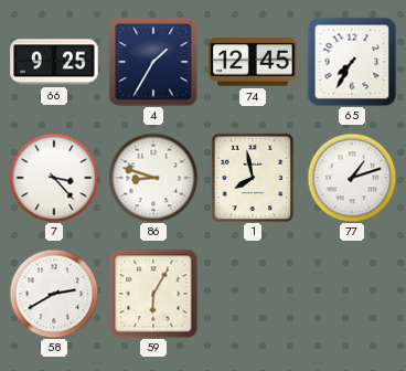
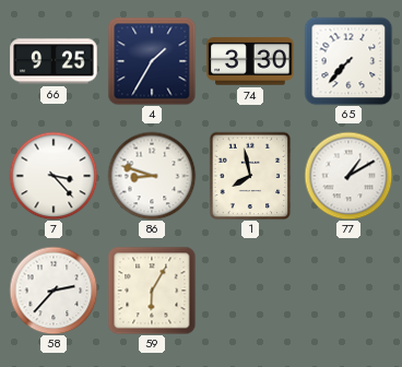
74: 12:45 -> 3:30
65: 7:35 -> 7:37
77: 1:12 -> 1:10
58: 2:40 -> 2:37
